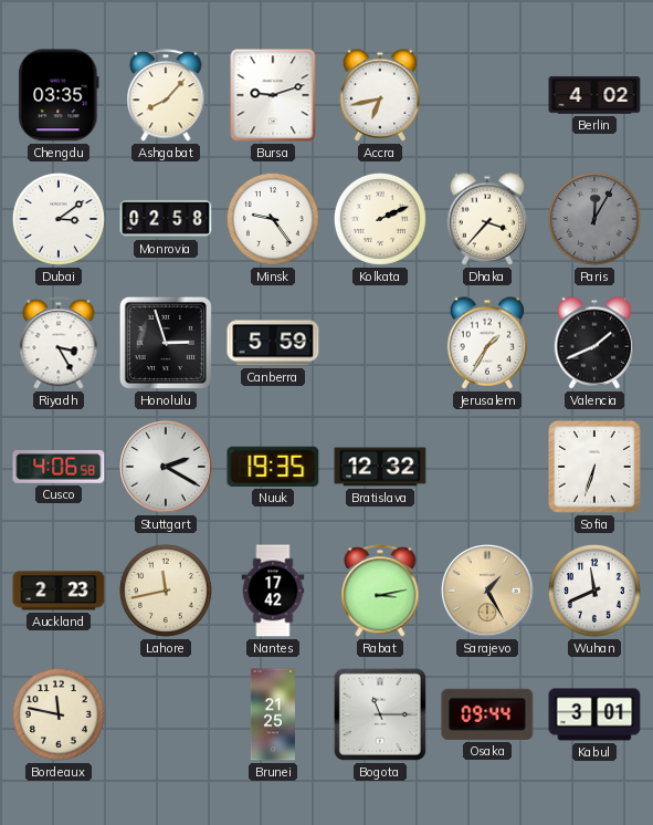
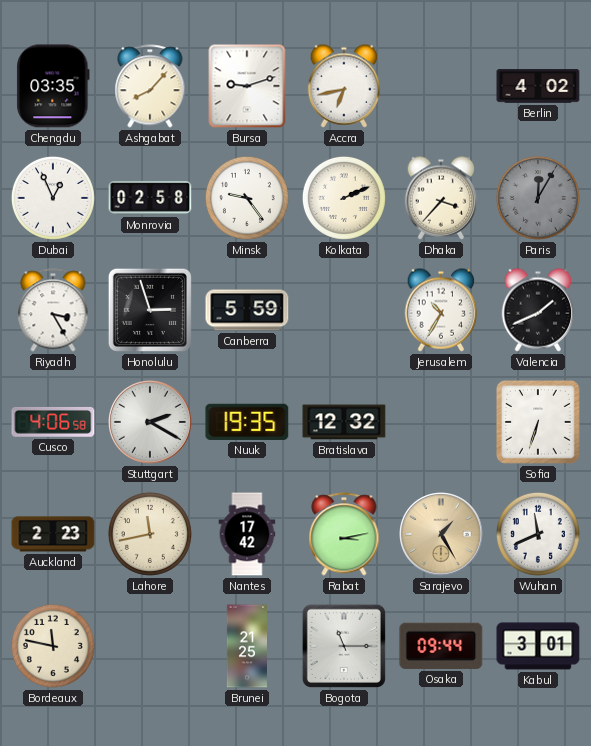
Dubai: 3:09 -> 12:56
Jerusalem: 1:35 -> 10:35
